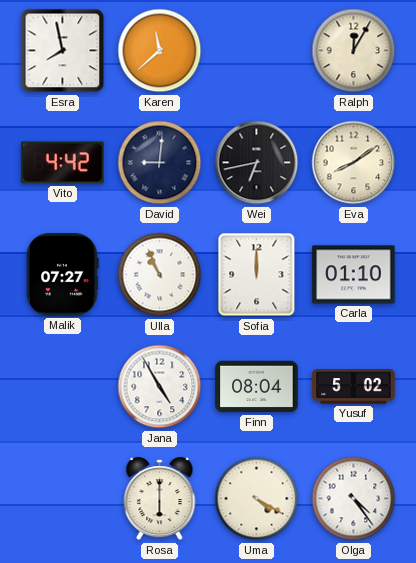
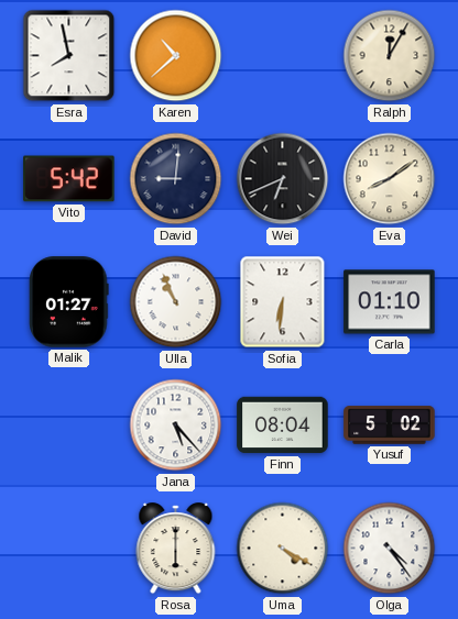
Karen: 11:38 -> 10:38
Vito: 4:42 -> 5:42
Wei: 6:43 -> 6:41
Malik: 07:27 -> 01:27
Sofia: 12:00 -> 6:31
Jana: 4:55 -> 5:23
